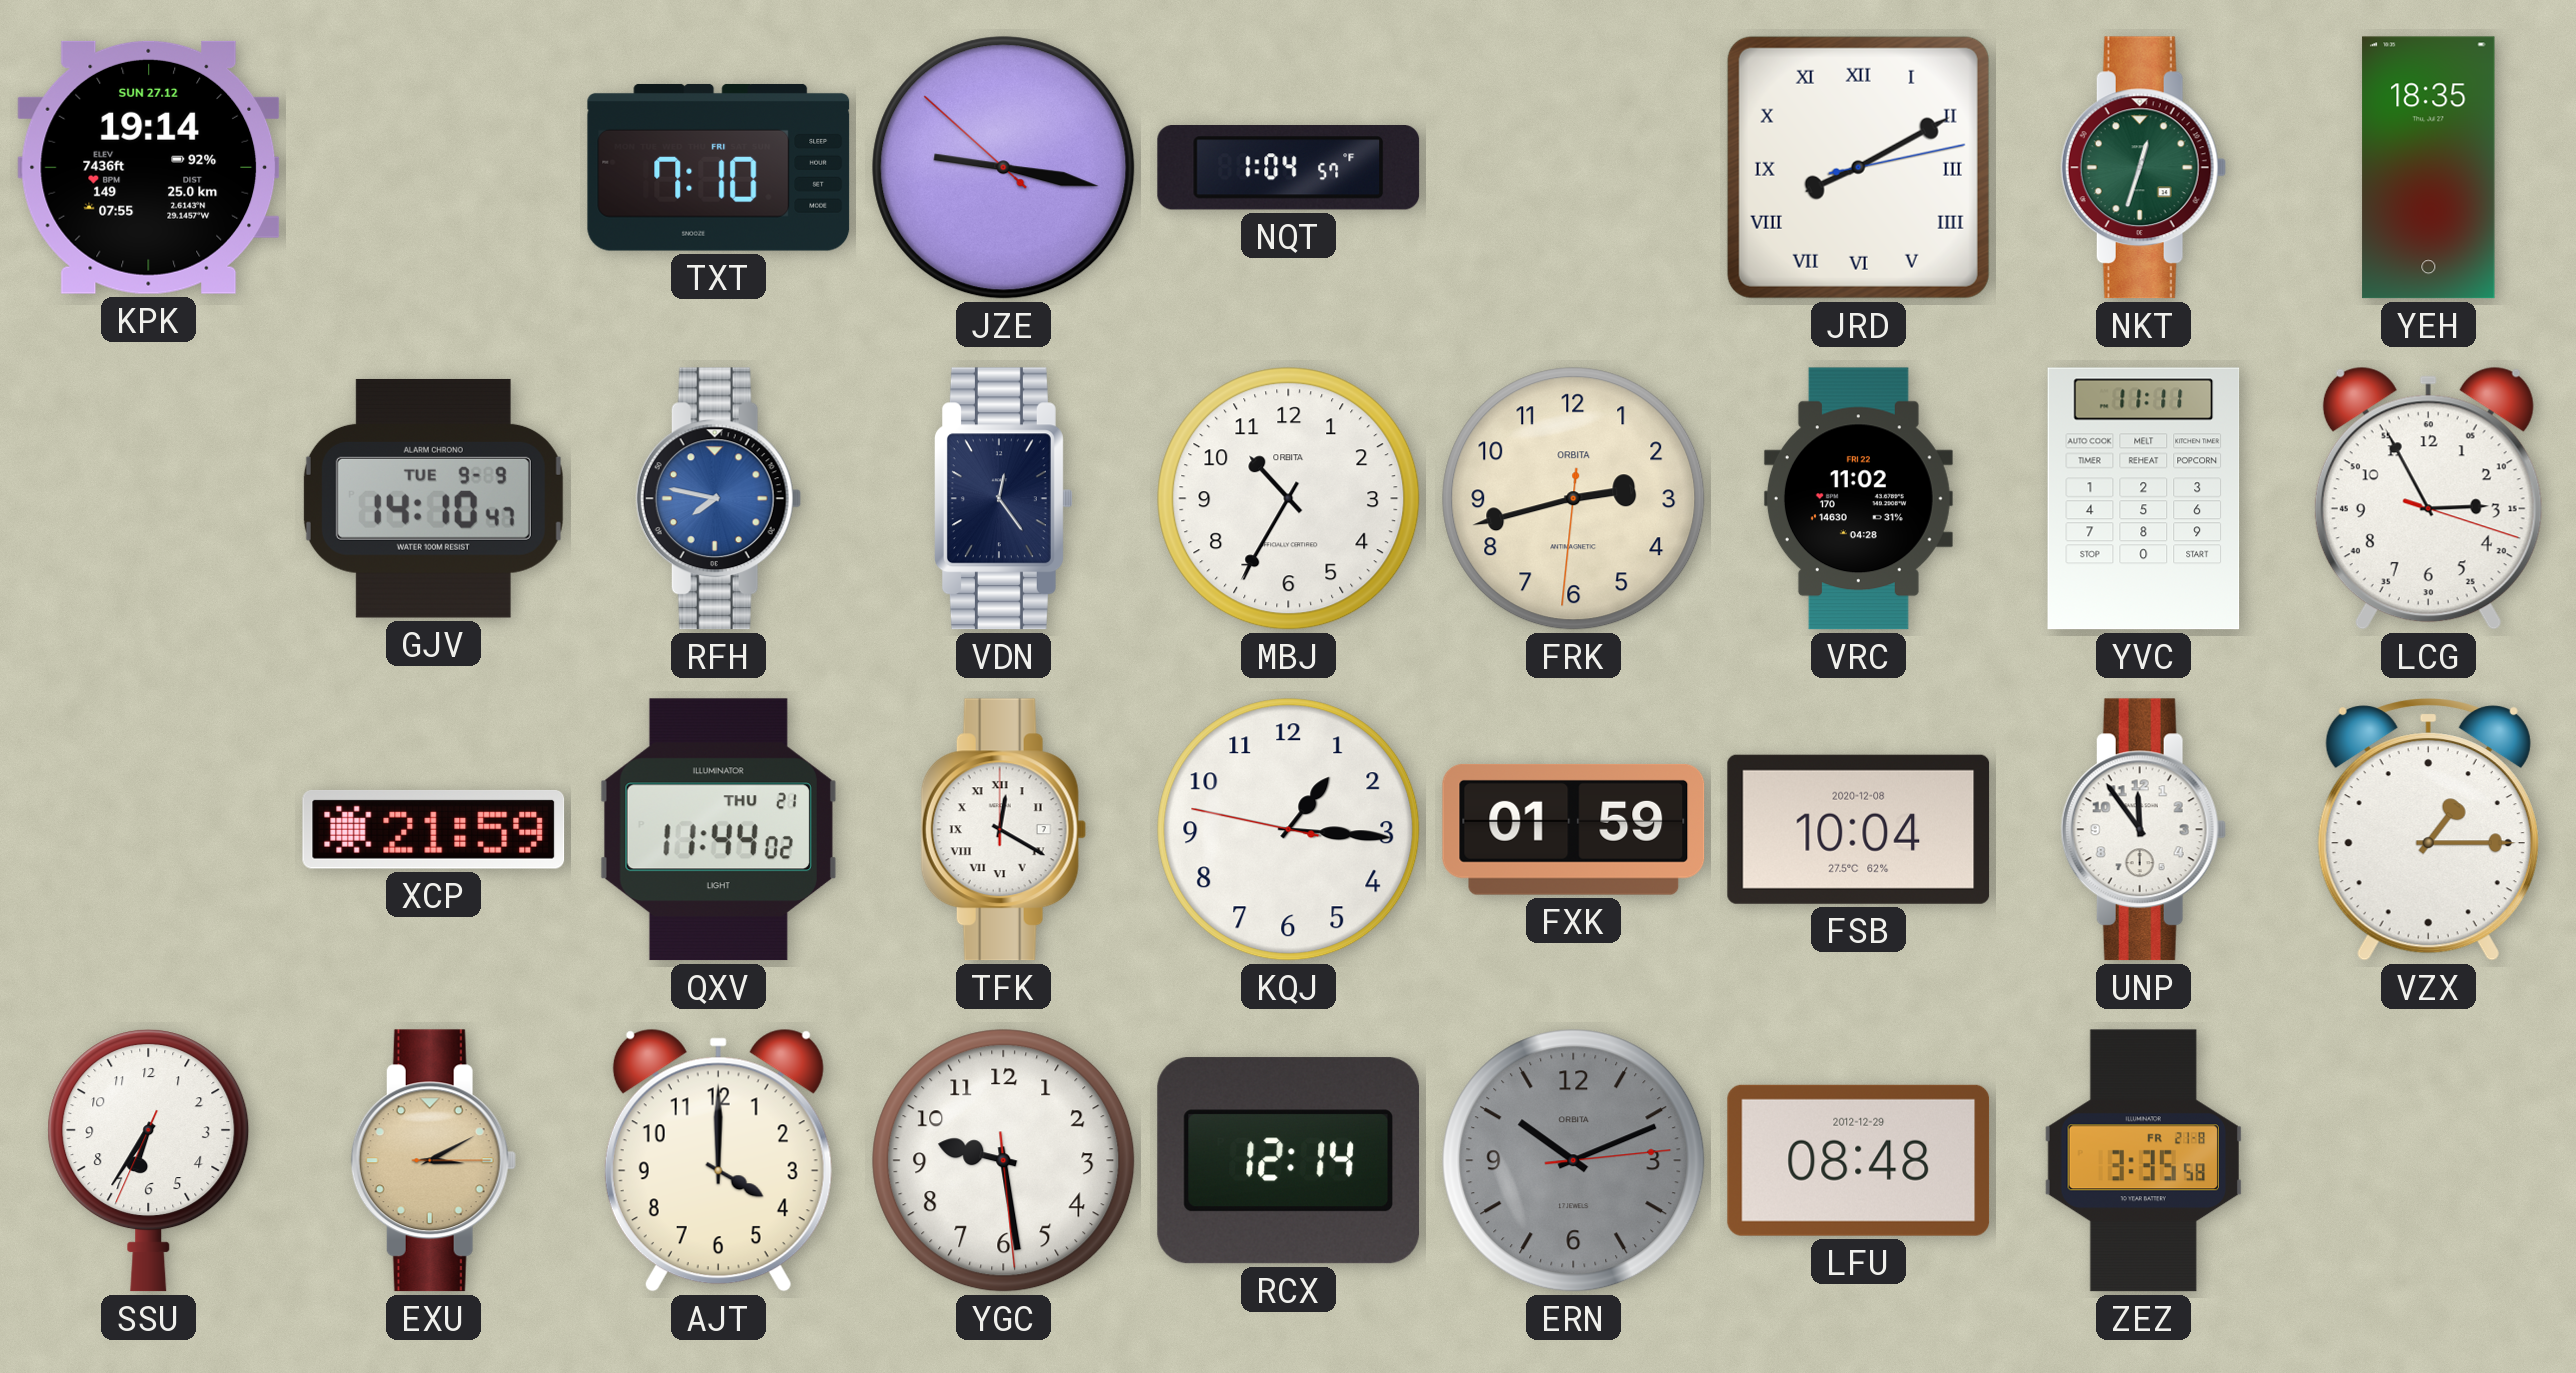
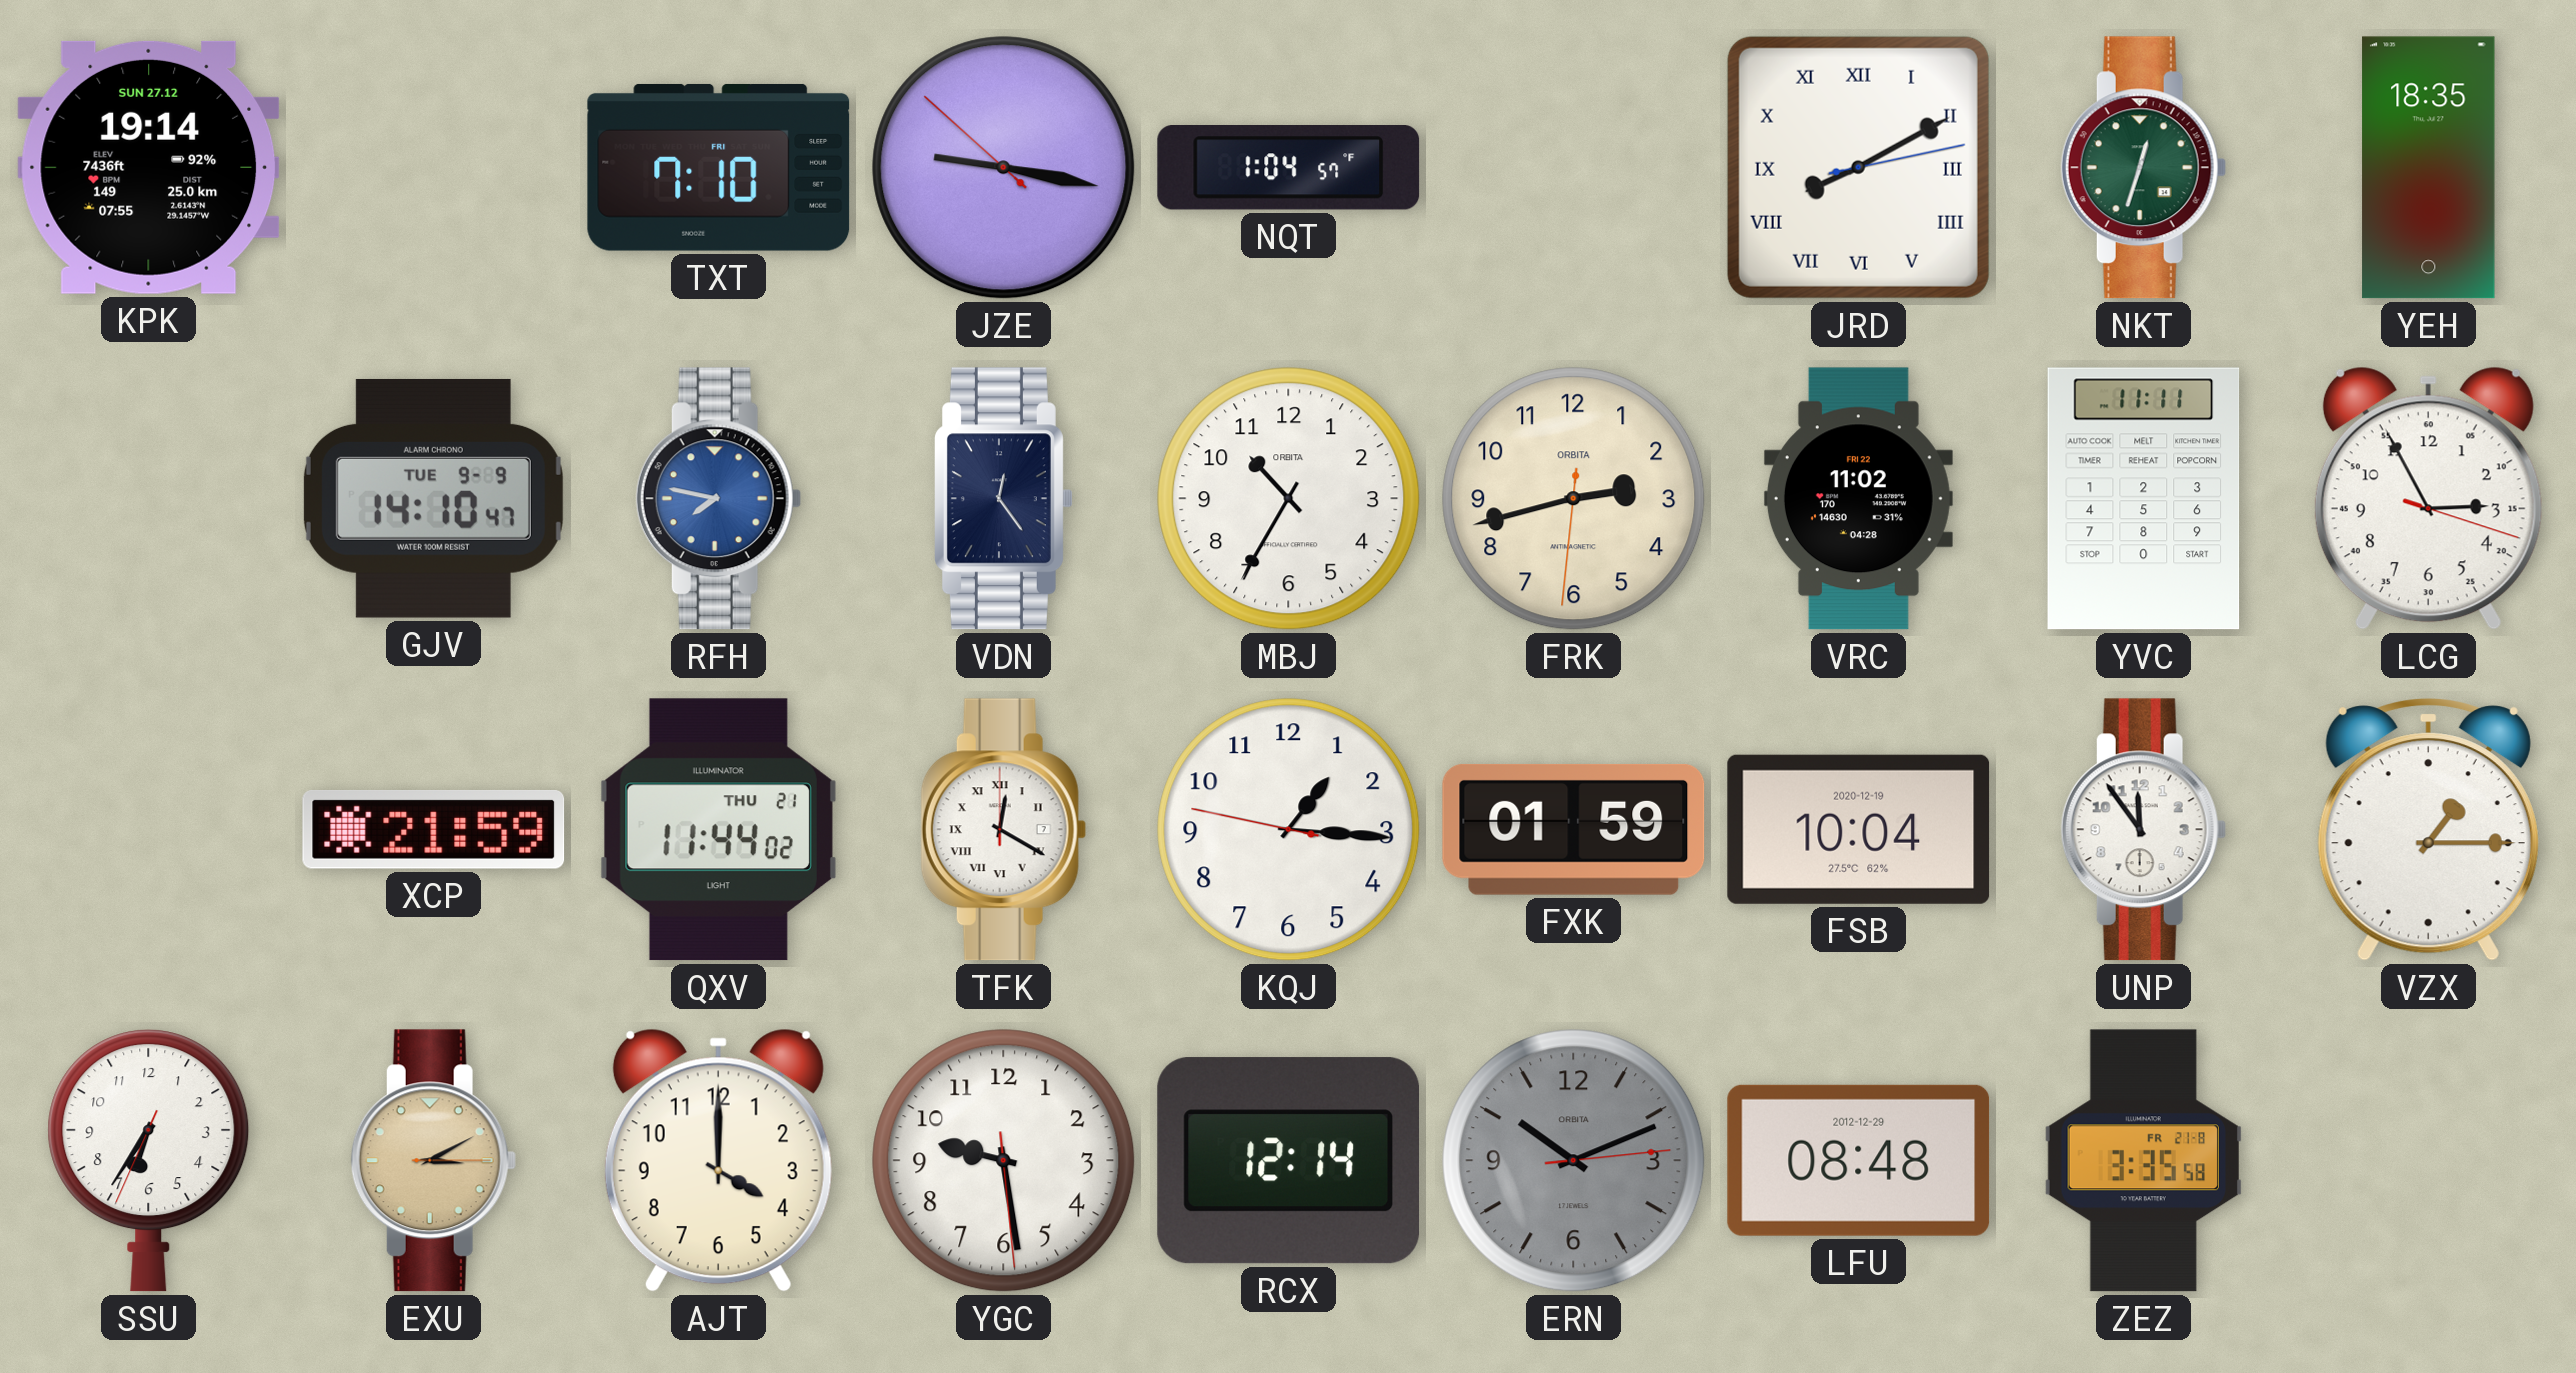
FSB date: 2020-12-08 -> 2020-12-19
